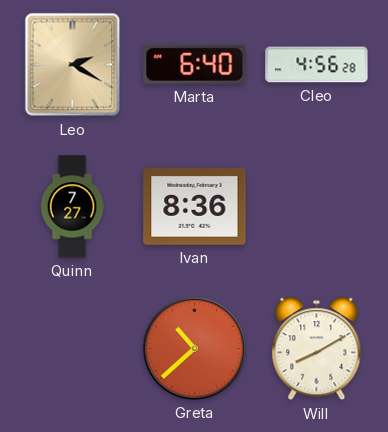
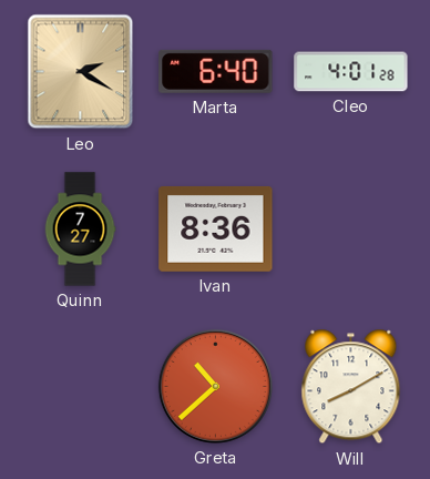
Cleo: 4:56 -> 4:01
